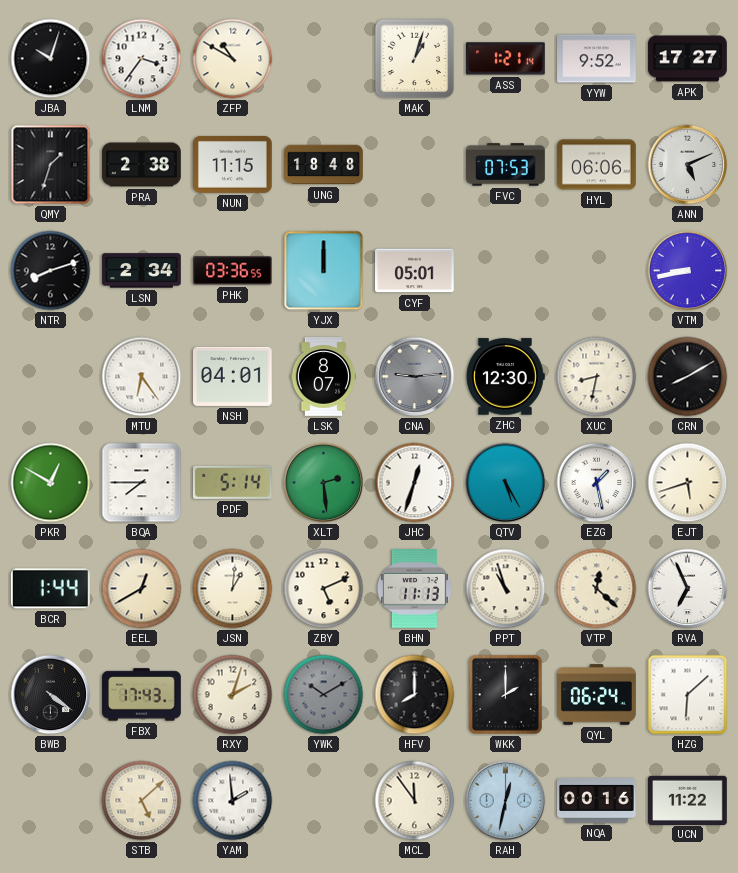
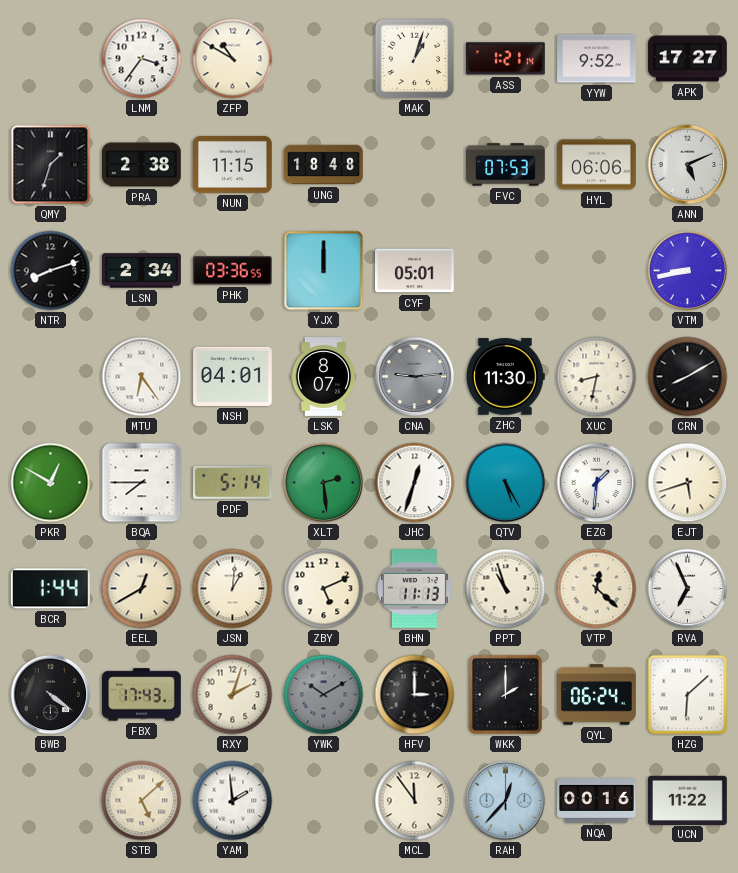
JBA: 10:03 -> none
ZHC: 12:30 -> 11:30
EZG: 1:28 -> 1:31
HFV: 8:00 -> 3:00
RAH: 12:32 -> 12:37
